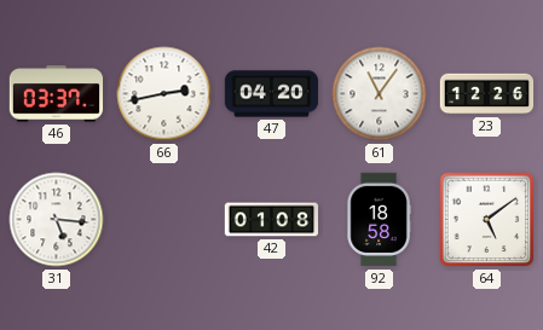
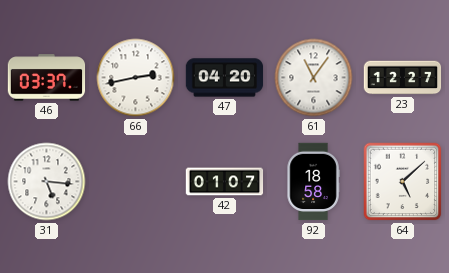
23: 12:26 -> 12:27
42: 01:08 -> 01:07
64: 5:09 -> 5:08
